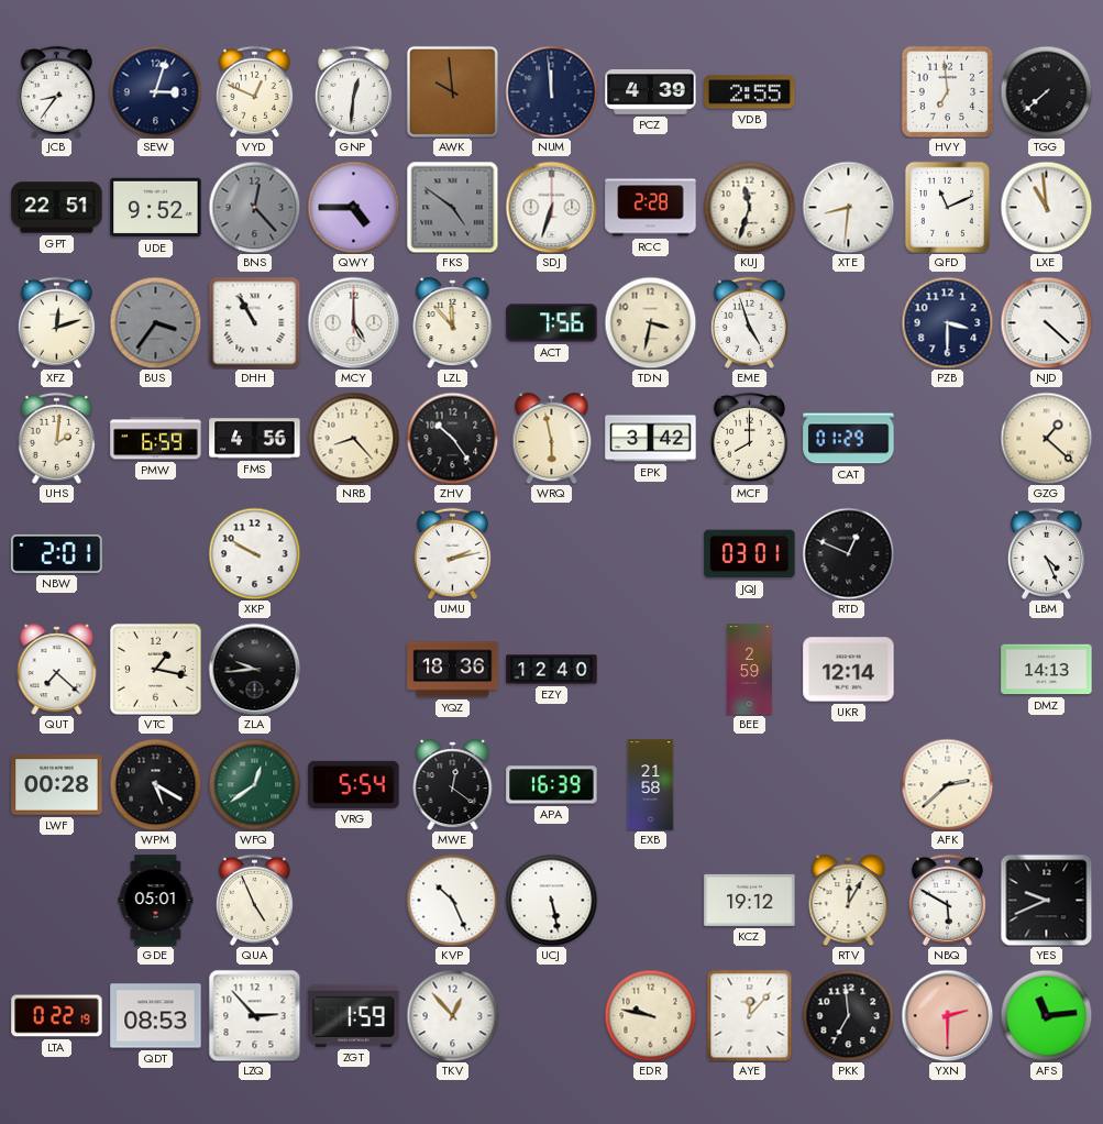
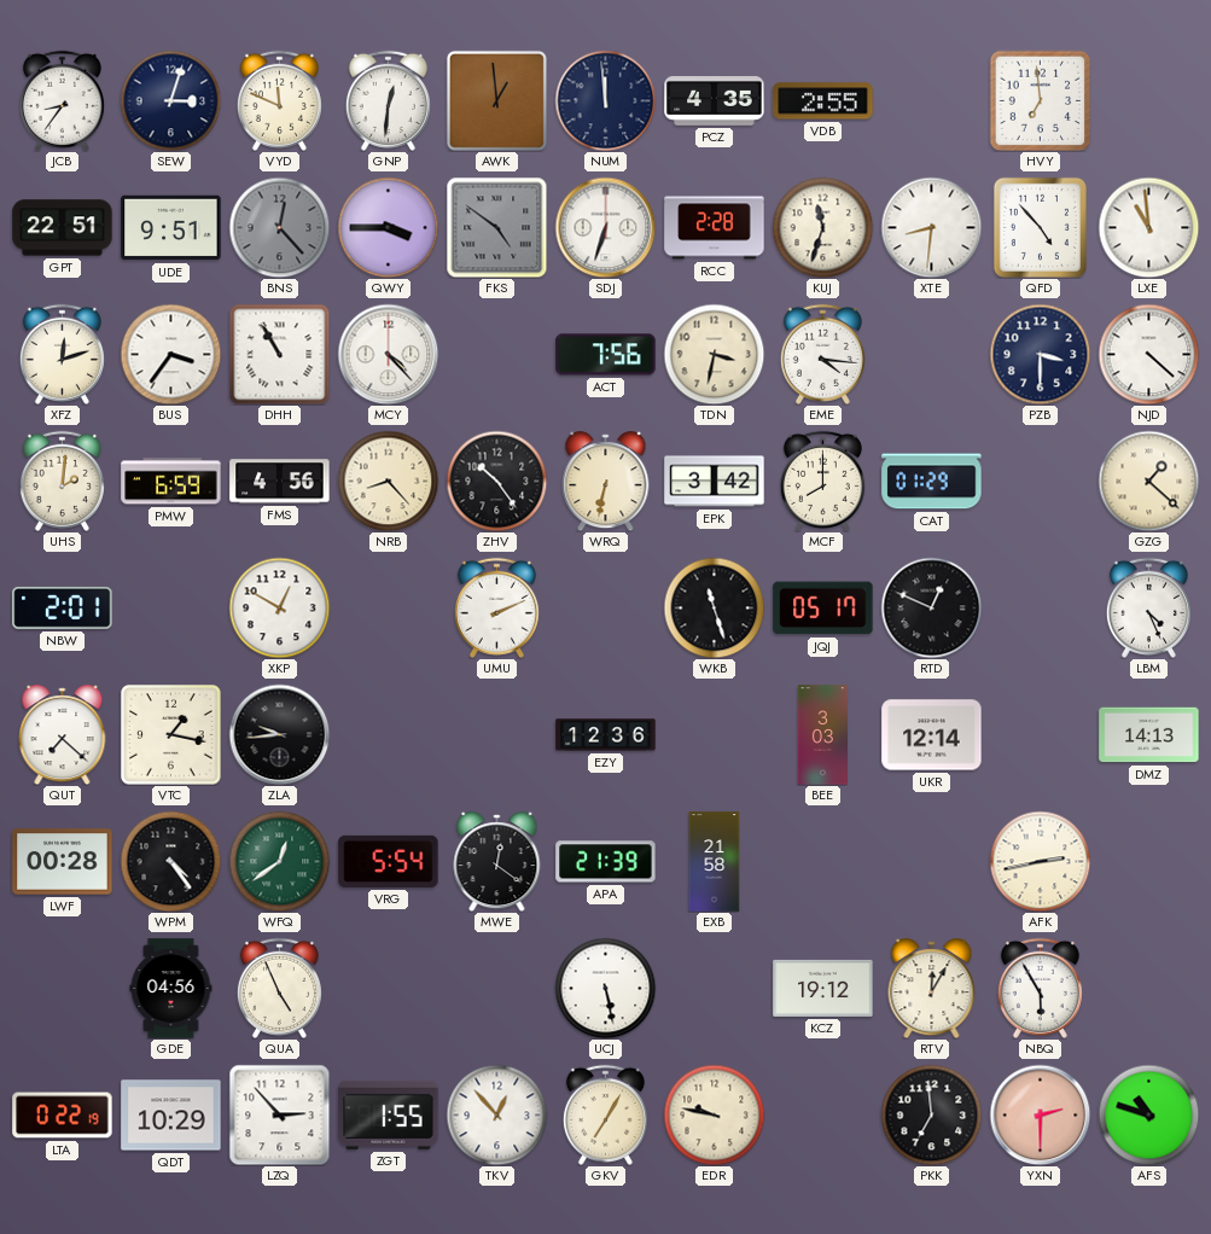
VYD: 12:49 -> 11:49
AWK: 9:59 -> 12:59
PCZ: 4:39 -> 4:35
TGG: 7:38 -> none
UDE: 9:52 -> 9:51
QWY: 4:45 -> 3:45
QFD: 11:11 -> 4:53
BUS dial: grey -> white
MCY: 5:00 -> 4:23
LZL: 11:53 -> none
EME: 4:57 -> 4:16
WRQ: 5:58 -> 6:32
XKP: 9:50 -> 12:50
UMU: 2:13 -> 2:11
WKB: none -> 11:27
JQJ: 03:01 -> 05:17
YQZ: 18:36 -> none
EZY: 12:40 -> 12:36
BEE: 2:59 -> 3:03
WPM: 5:20 -> 4:24
APA: 16:39 -> 21:39
AFK: 2:38 -> 2:43
GDE: 05:01 -> 04:56
KVP: 10:26 -> none
NBQ: 5:50 -> 5:55
YES: 9:41 -> none
QDT: 08:53 -> 10:29
ZGT: 1:59 -> 1:55
GKV: none -> 7:05
AYE: 12:07 -> none
AFS: 11:14 -> 10:48
